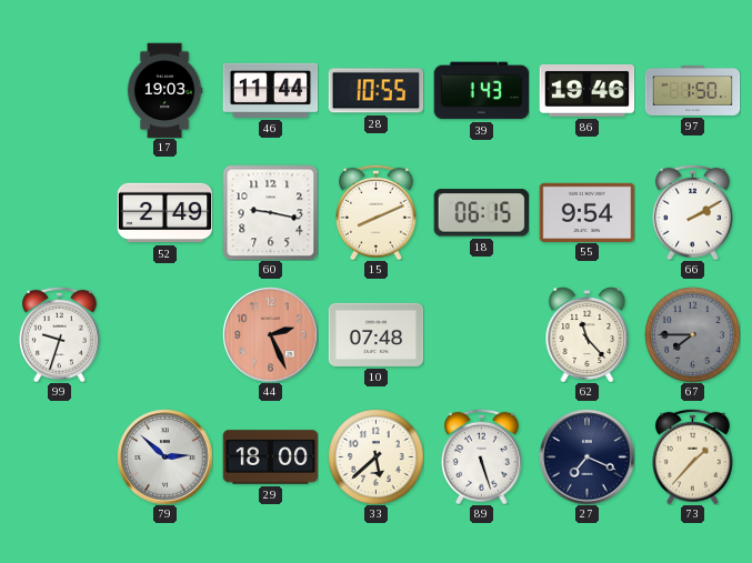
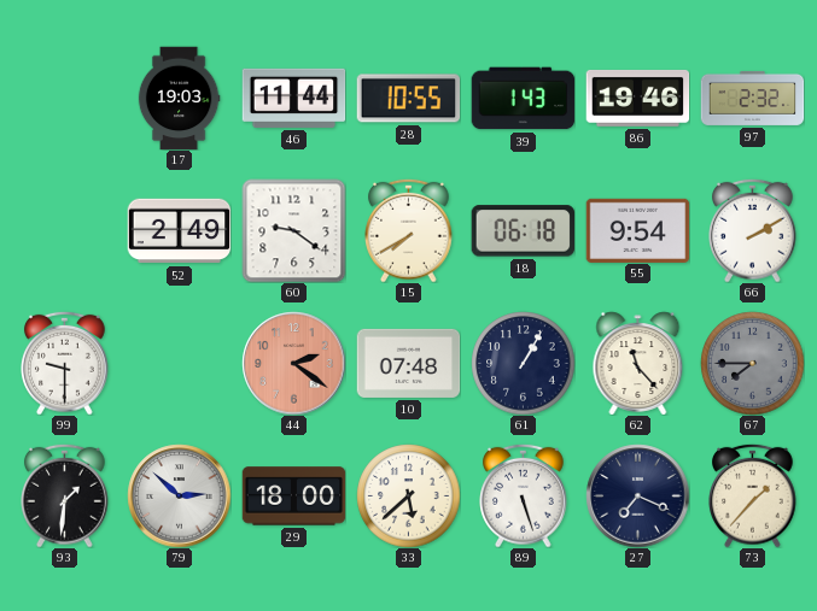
97: 1:50 -> 2:32
60: 9:17 -> 9:21
15: 8:11 -> 7:40
18: 06:15 -> 06:18
99: 9:33 -> 9:30
44: 2:26 -> 2:21
61: none -> 1:05
93: none -> 1:31
